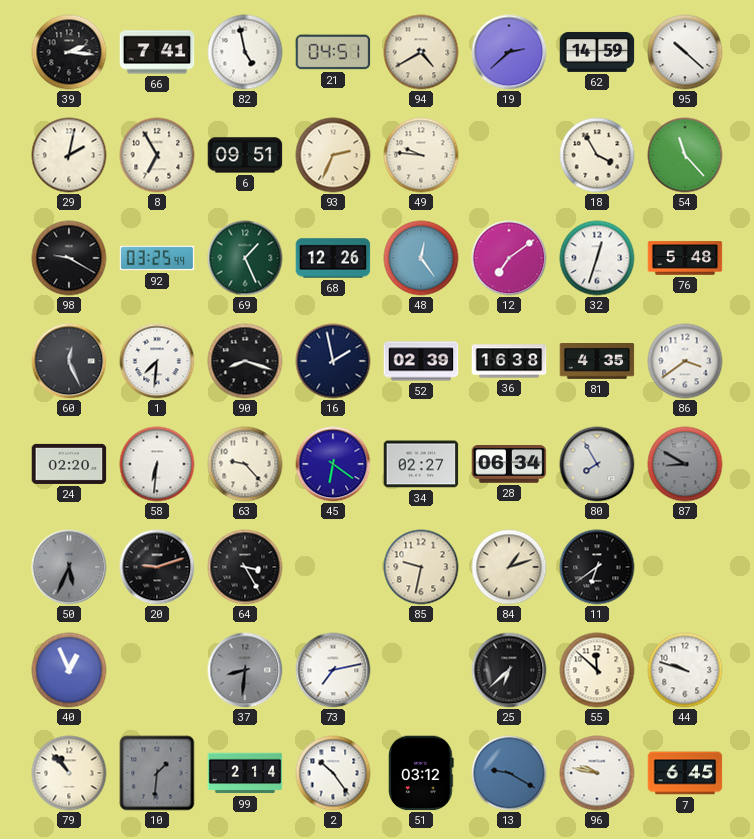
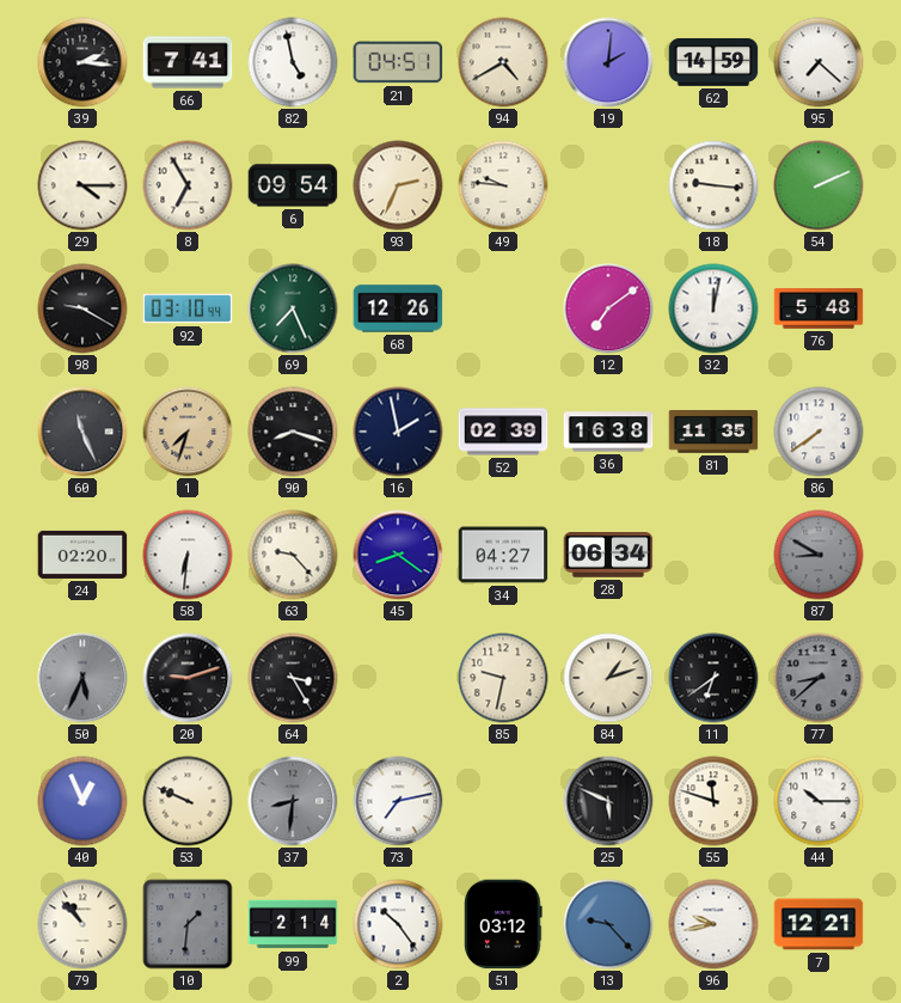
19: 2:38 -> 2:01
95: 10:22 -> 7:22
29: 2:02 -> 4:15
6: 09:51 -> 09:54
18: 3:55 -> 9:16
54: 11:23 -> 2:11
92: 03:25 -> 03:10
69: 1:26 -> 7:26
48: 12:24 -> none
32: 12:33 -> 12:02
60: 12:26 -> 11:26
1: 7:31 -> 7:33
1 dial: white -> champagne
81: 4:35 -> 11:35
86: 3:39 -> 7:39
45: 6:21 -> 8:21
34: 02:27 -> 04:27
80: 7:55 -> none
77: none -> 8:38
53: none -> 9:49
25: 6:38 -> 5:49
55: 11:52 -> 11:48
44: 9:48 -> 10:15
13: 9:20 -> 9:23
96: 9:47 -> 9:43
7: 6:45 -> 12:21
